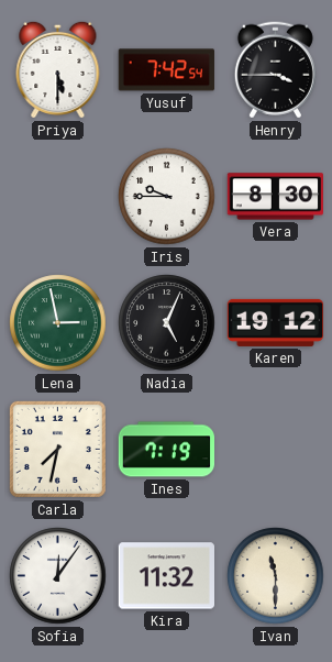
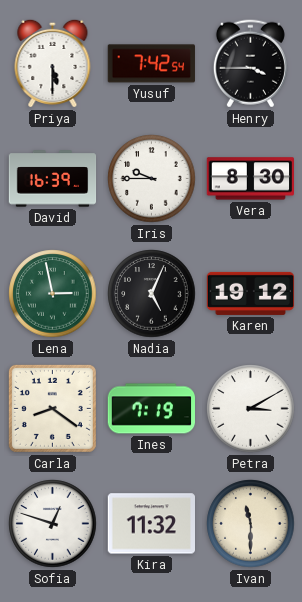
David: none -> 16:39
Carla: 7:32 -> 8:21
Petra: none -> 3:10
Sofia: 12:06 -> 12:48
